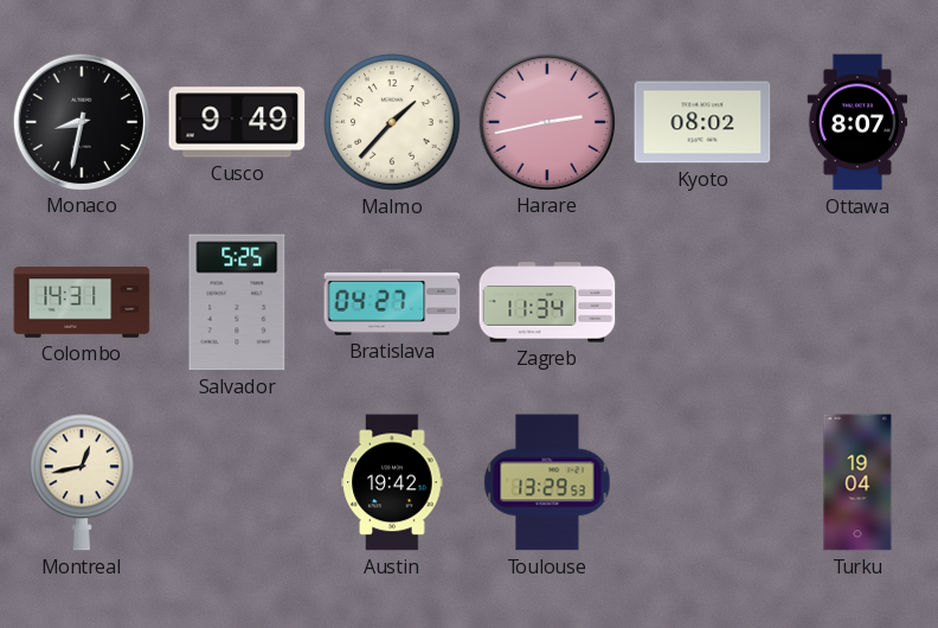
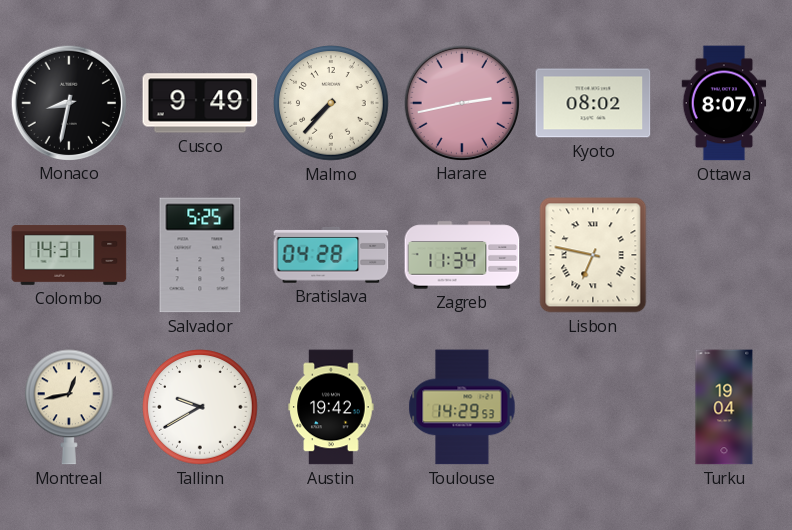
Malmo: 1:37 -> 7:37
Bratislava: 04:27 -> 04:28
Lisbon: none -> 6:47
Tallinn: none -> 9:40
Toulouse: 13:29 -> 14:29
